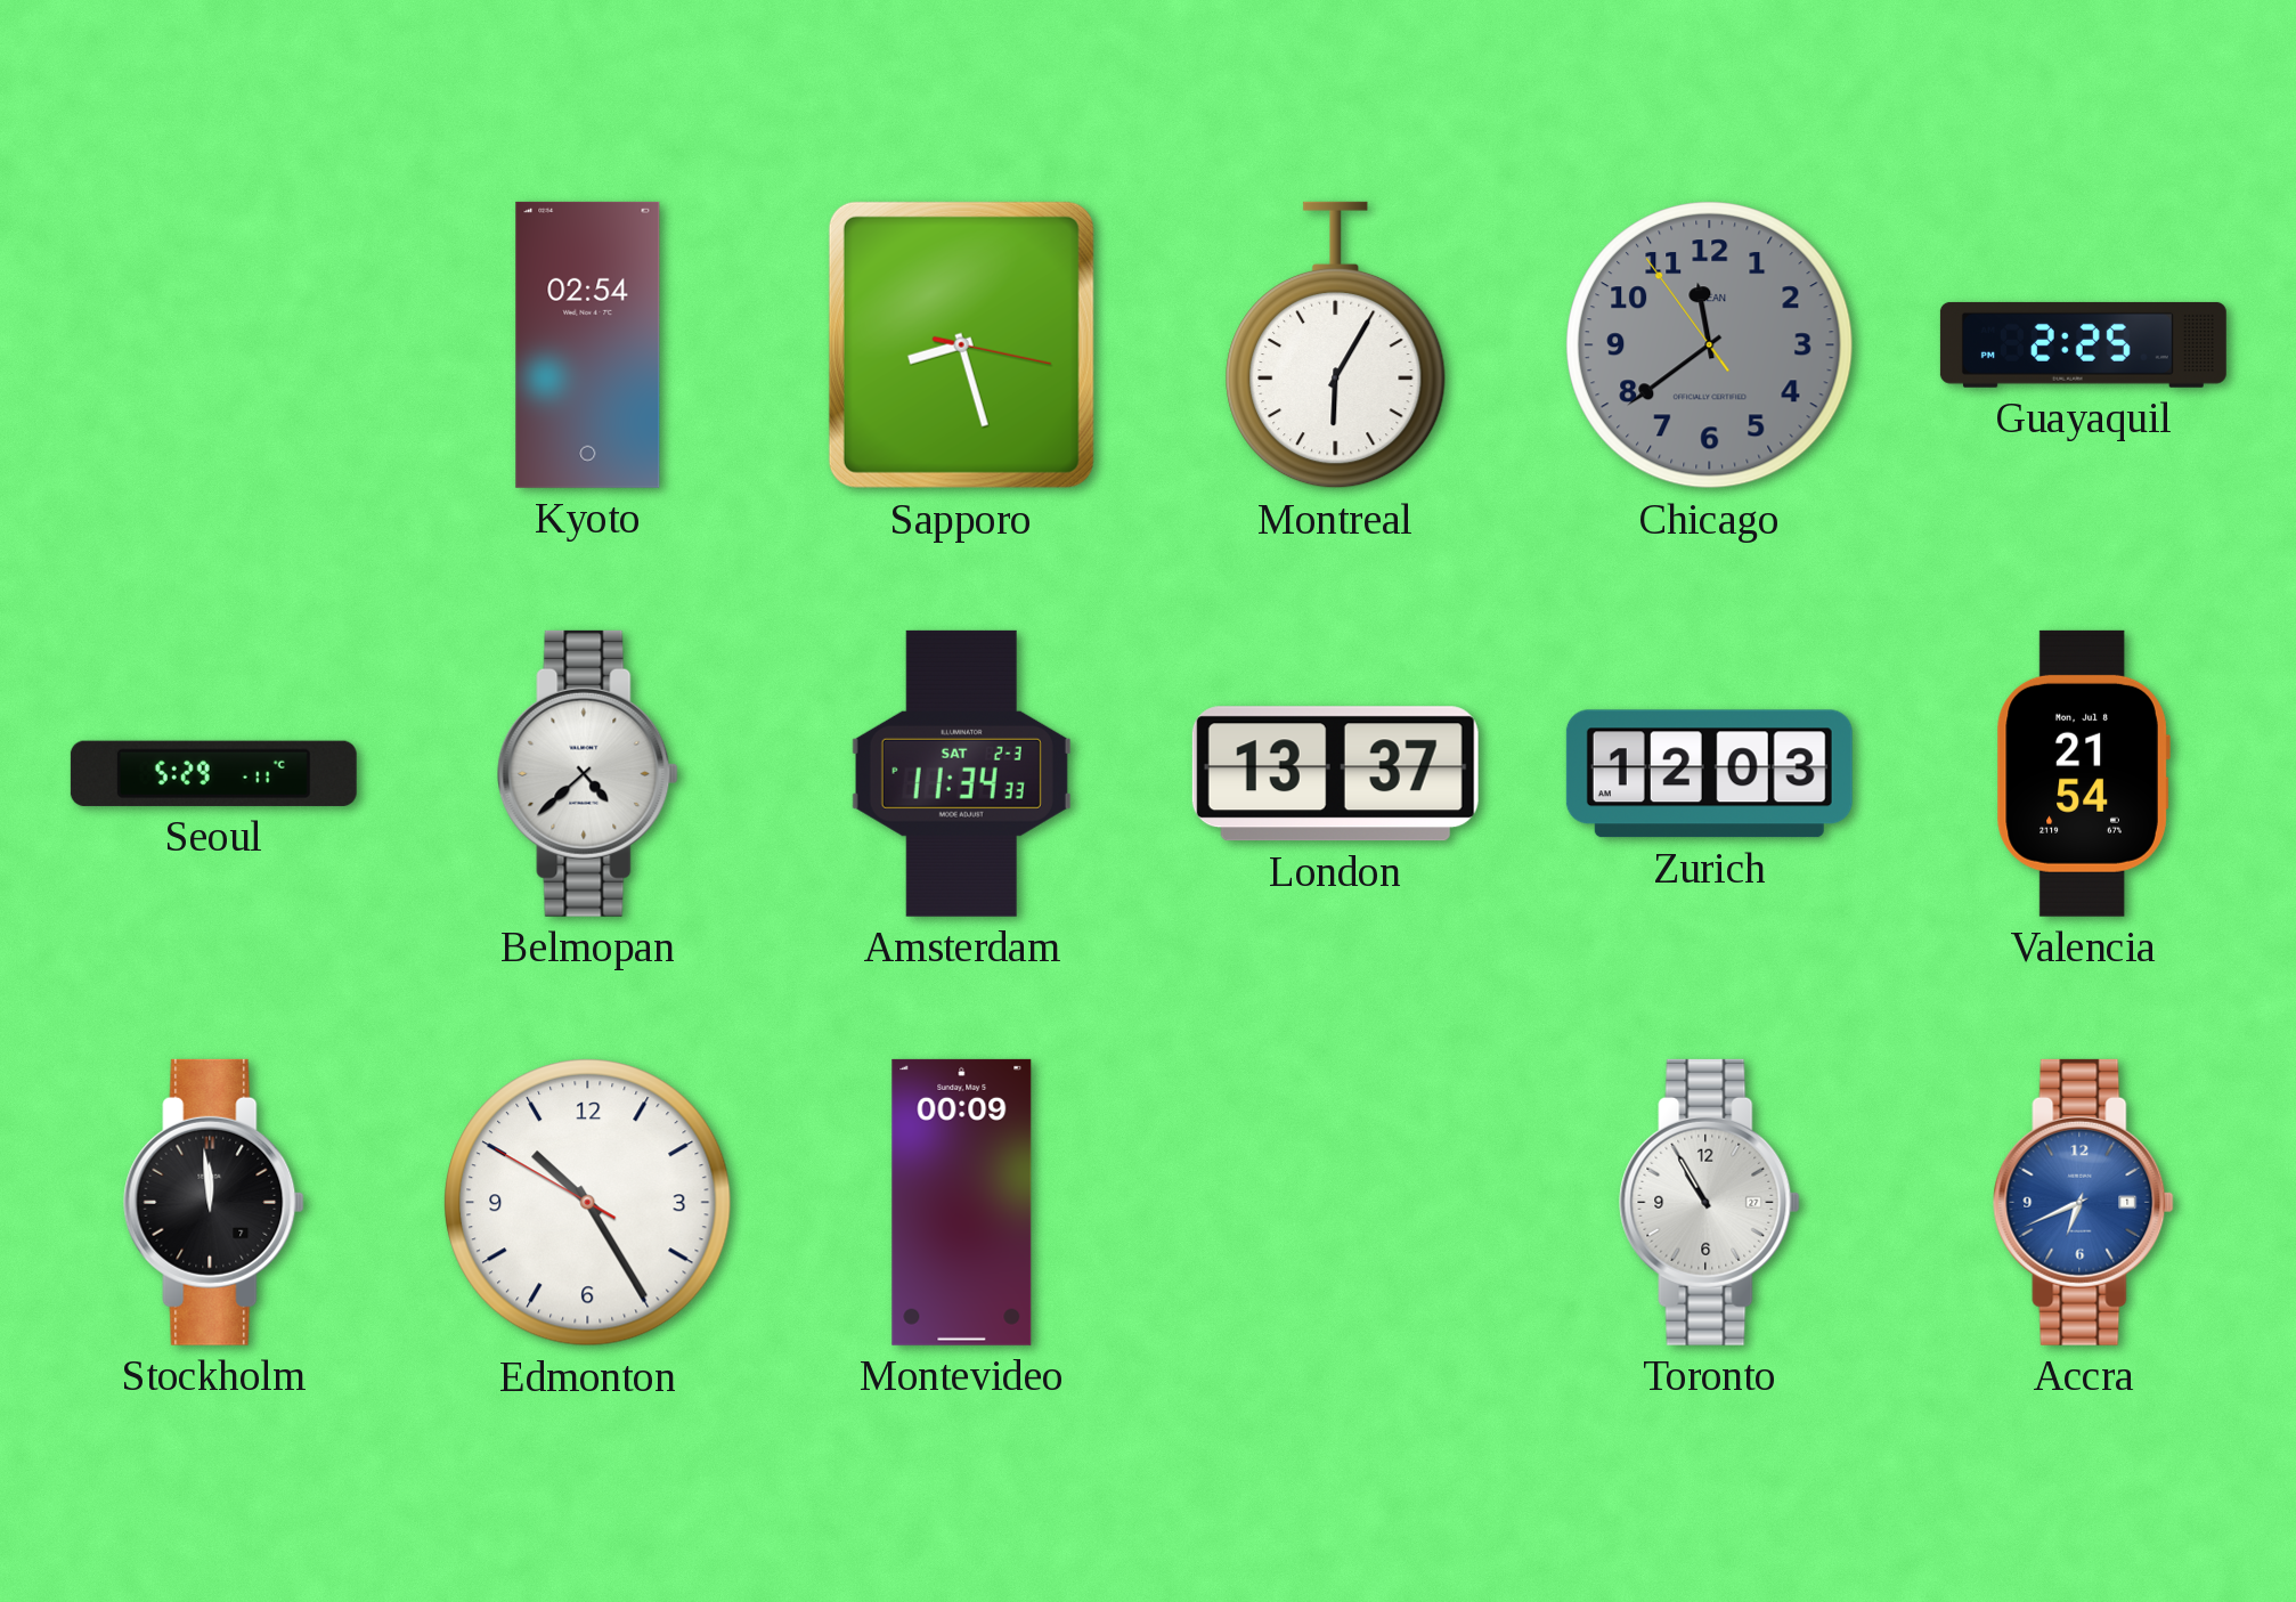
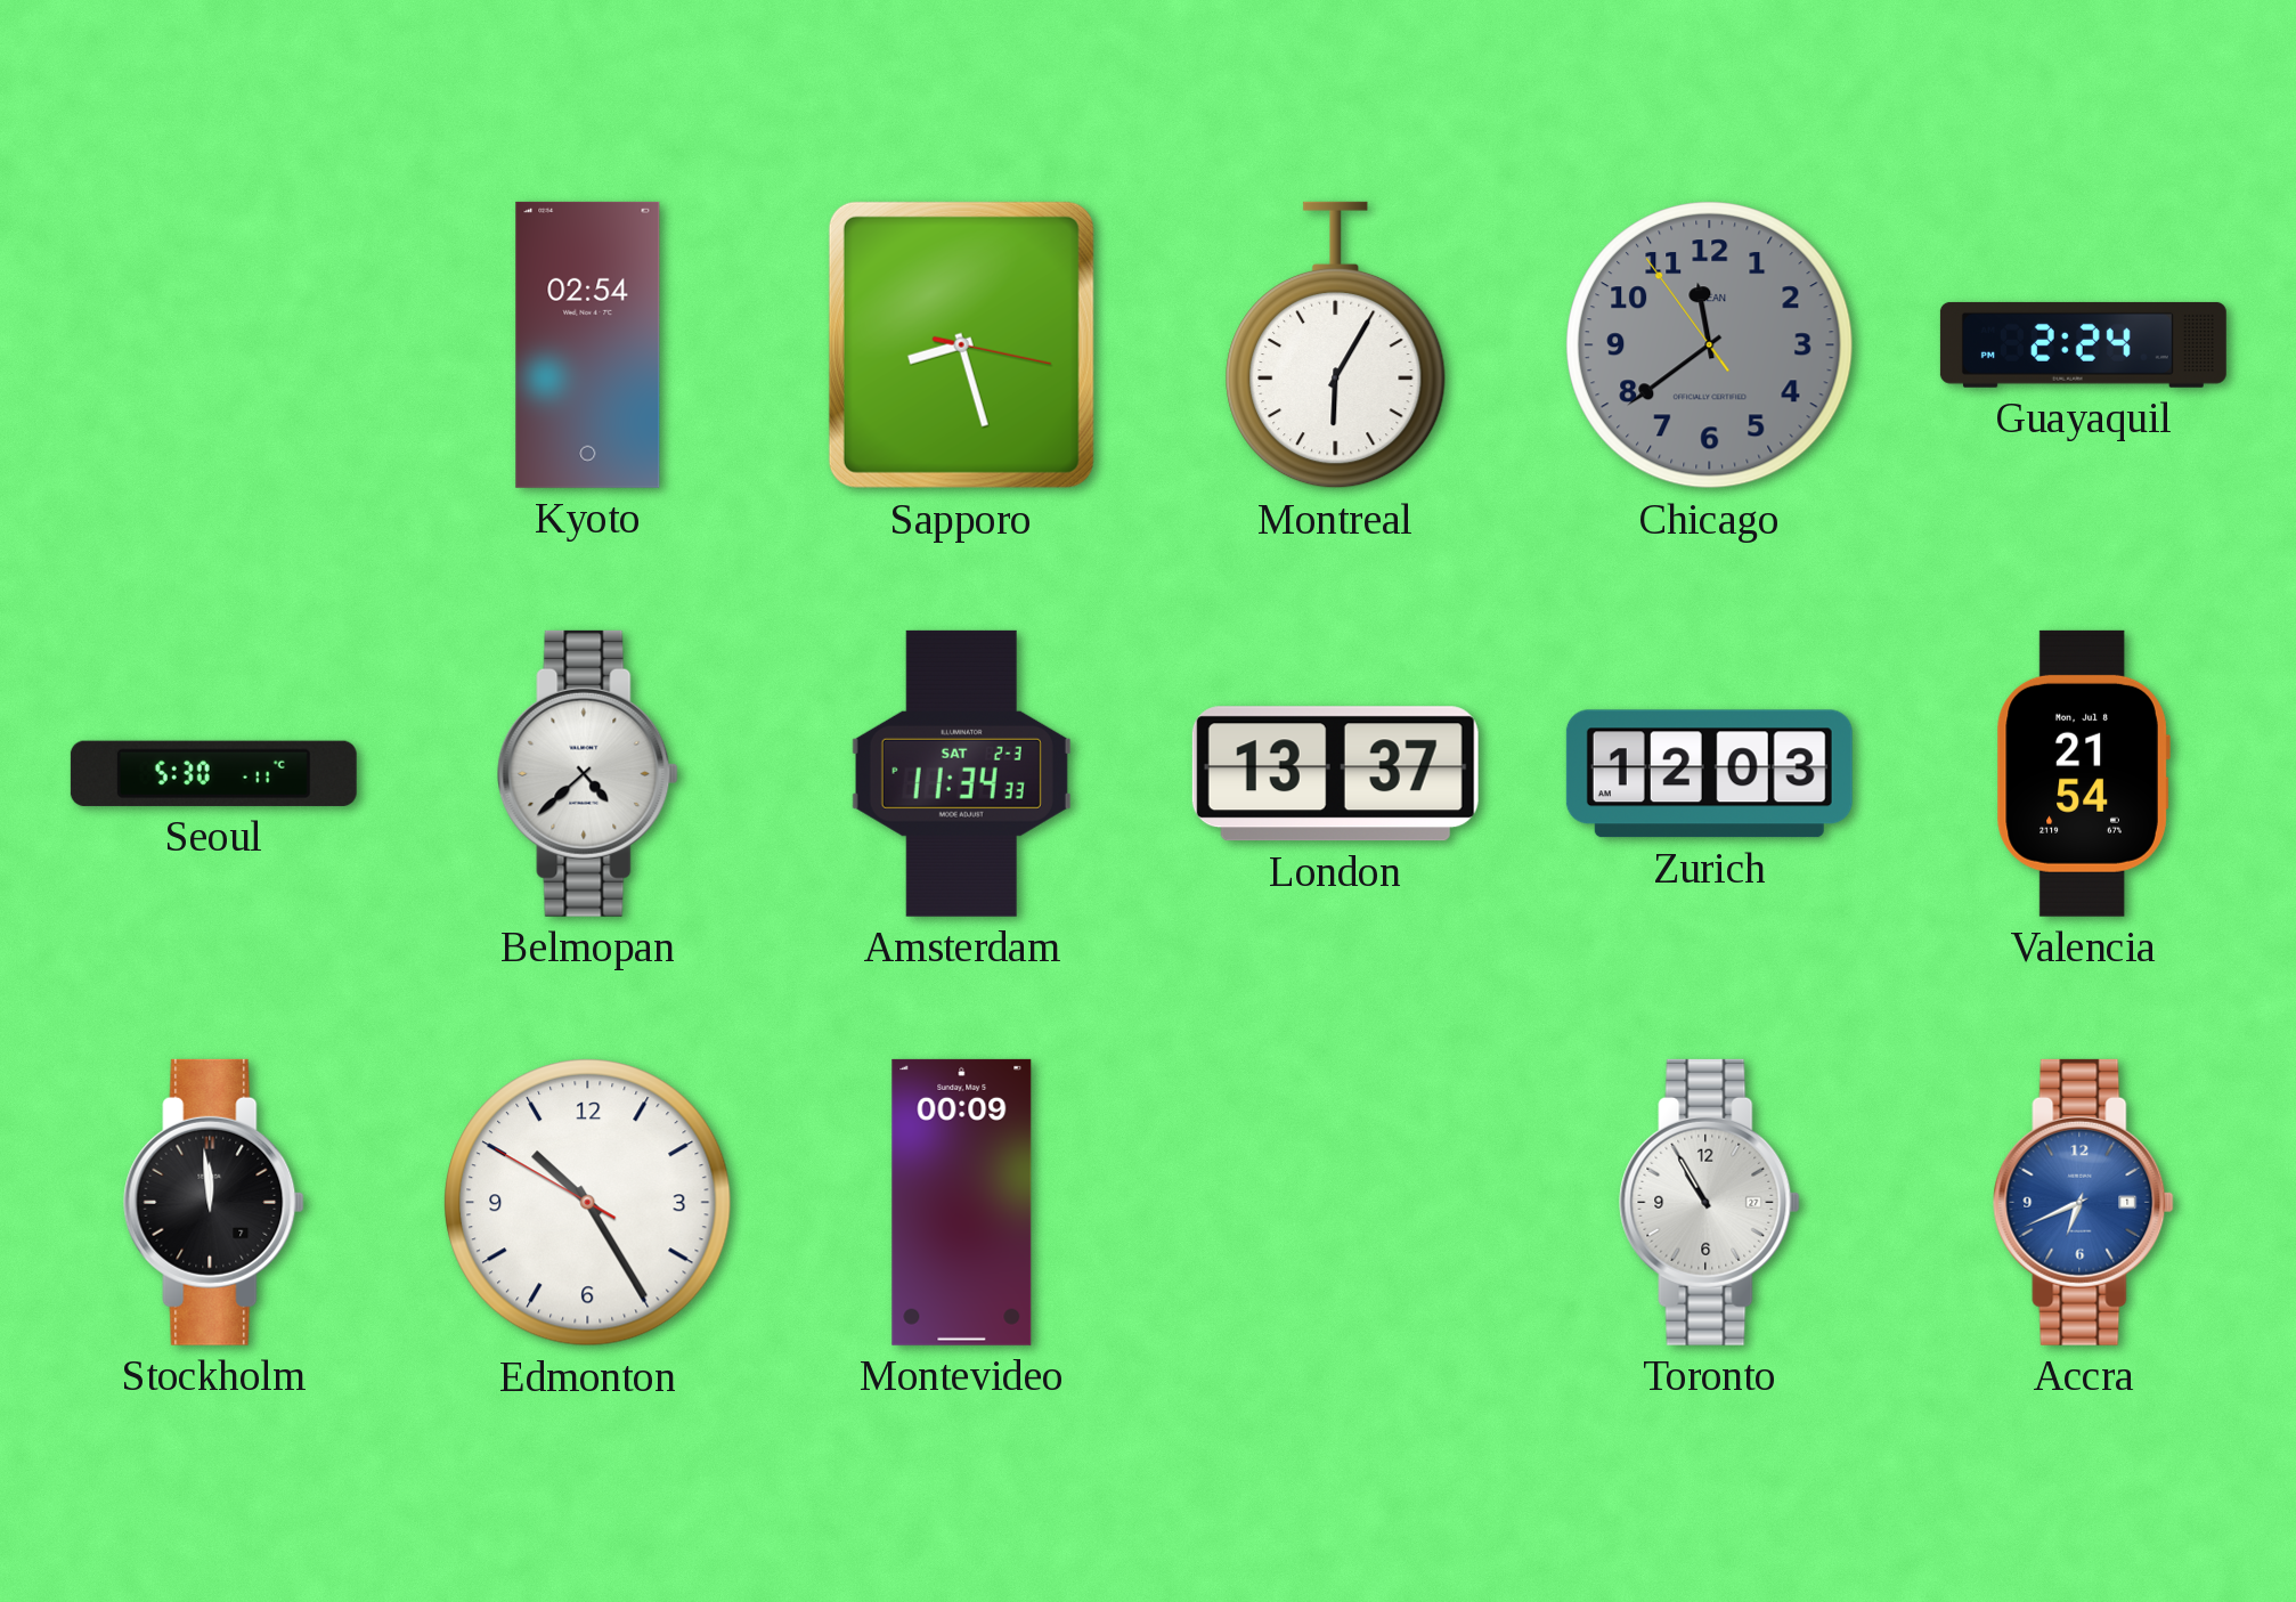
Guayaquil: 2:25 -> 2:24
Seoul: 5:29 -> 5:30
